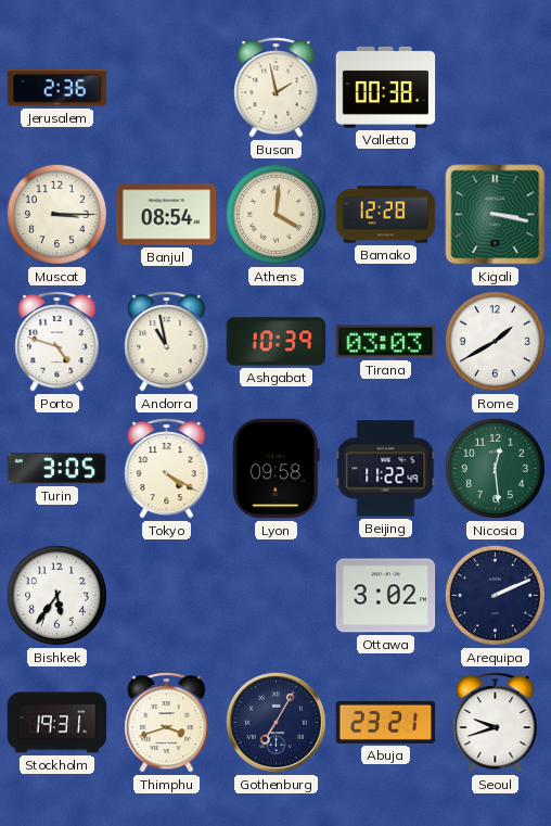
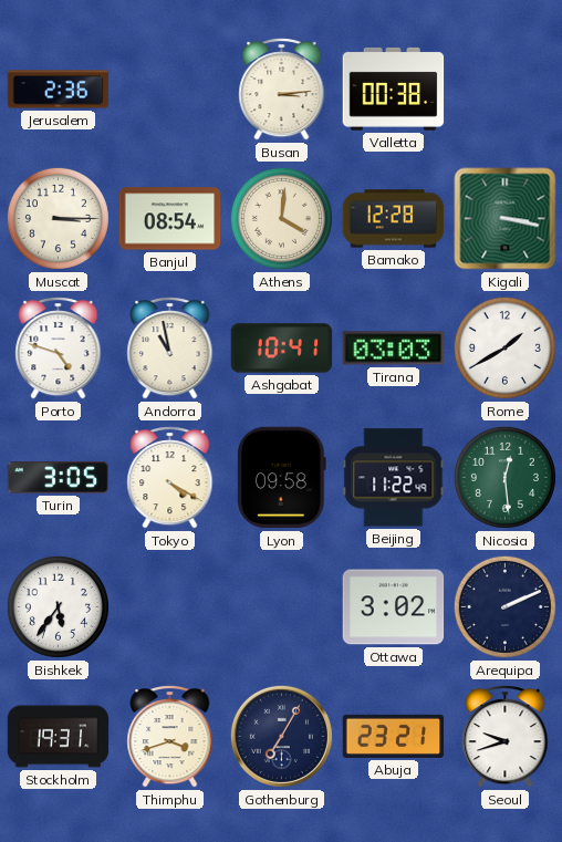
Busan: 1:58 -> 3:14
Ashgabat: 10:39 -> 10:41
